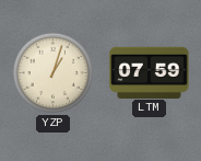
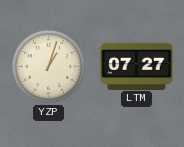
LTM: 07:59 -> 07:27
